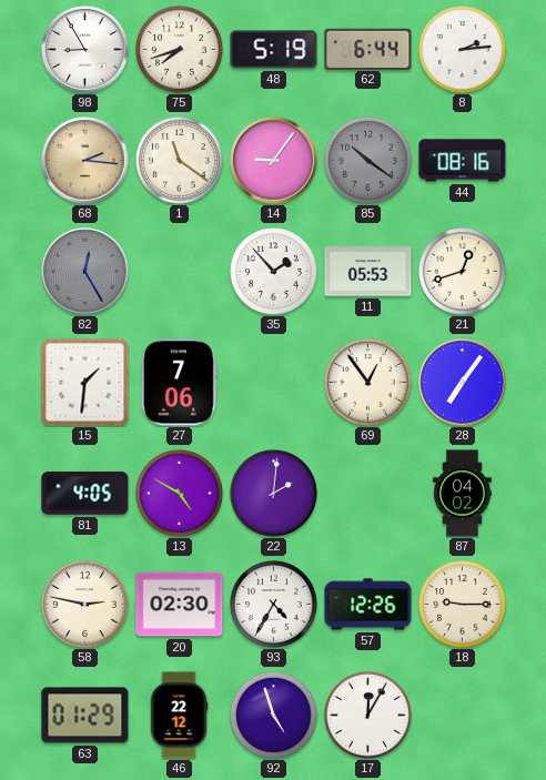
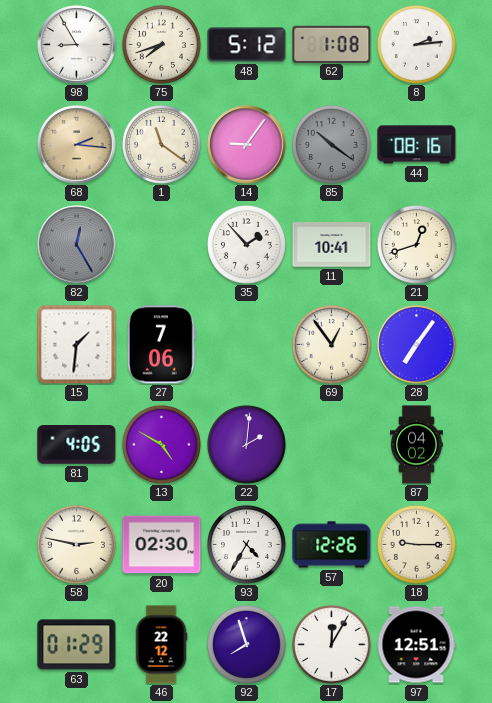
48: 5:19 -> 5:12
62: 6:44 -> 1:08
11: 05:53 -> 10:41
92: 4:57 -> 7:57
97: none -> 12:51
